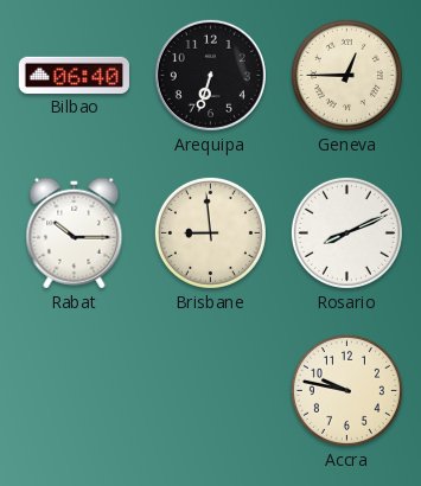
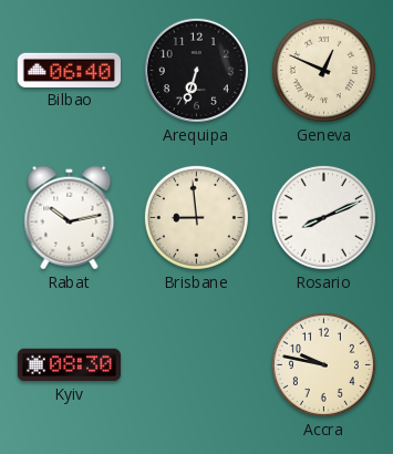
Geneva: 12:45 -> 12:49
Rabat: 10:15 -> 10:13
Kyiv: none -> 08:30
